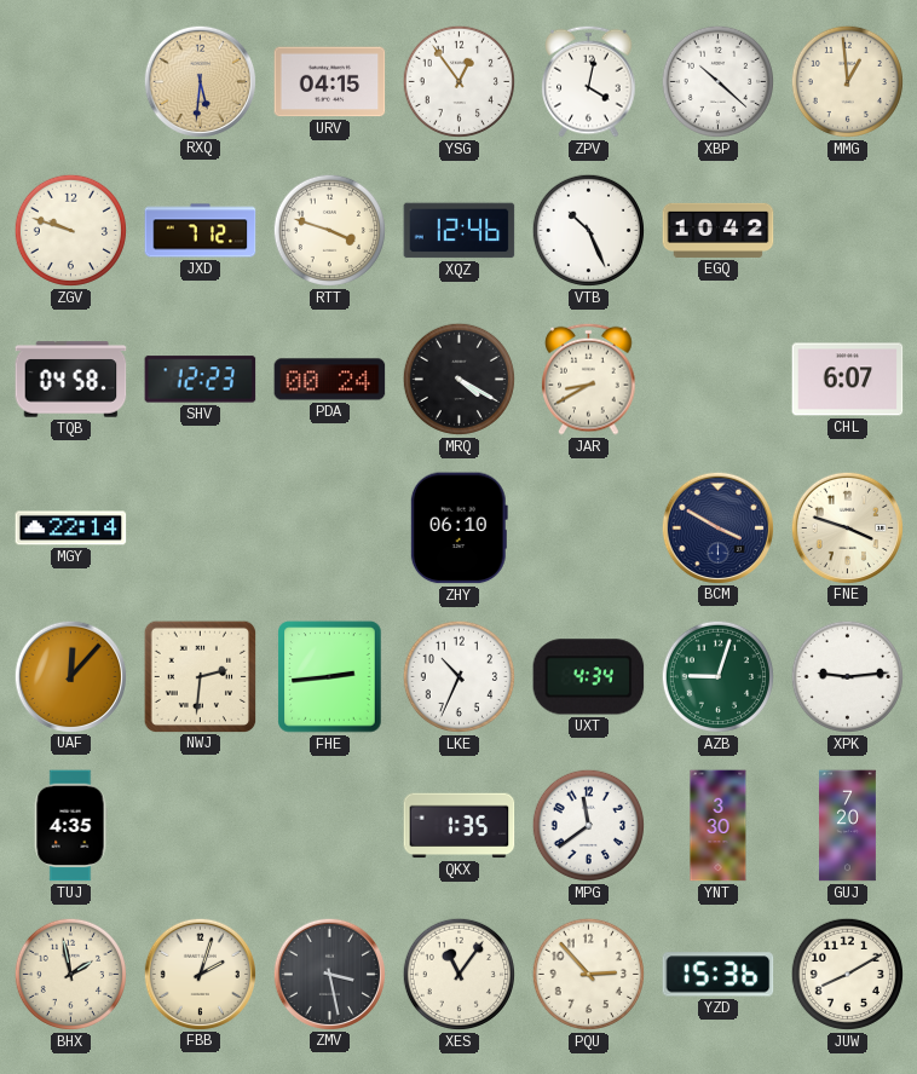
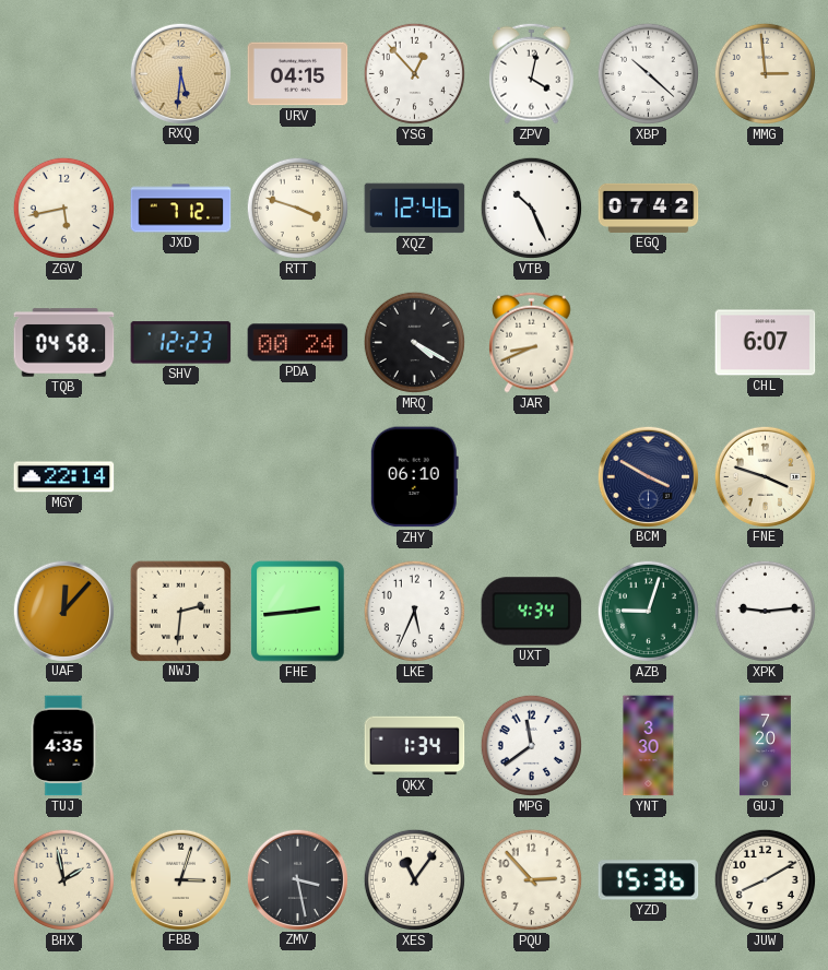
YSG: 12:54 -> 12:53
MMG: 12:59 -> 2:59
ZGV: 9:48 -> 5:43
EGQ: 10:42 -> 07:42
JAR: 8:40 -> 8:41
LKE: 10:34 -> 5:34
QKX: 1:35 -> 1:34
FBB: 2:03 -> 3:03
